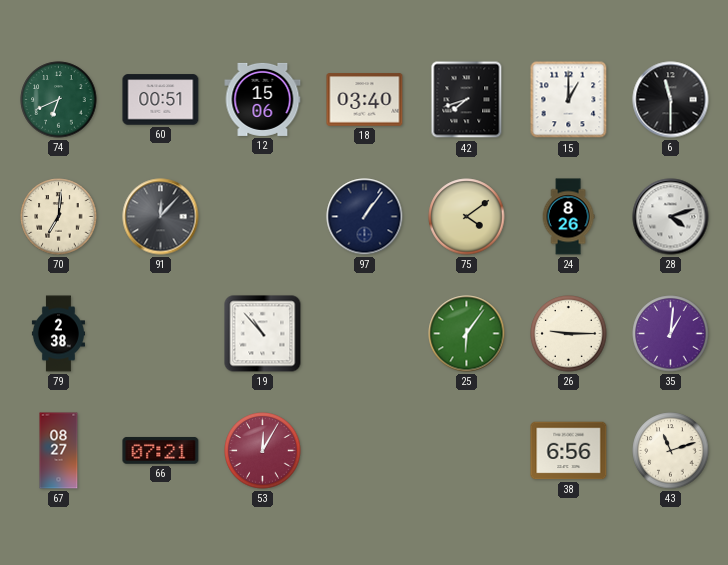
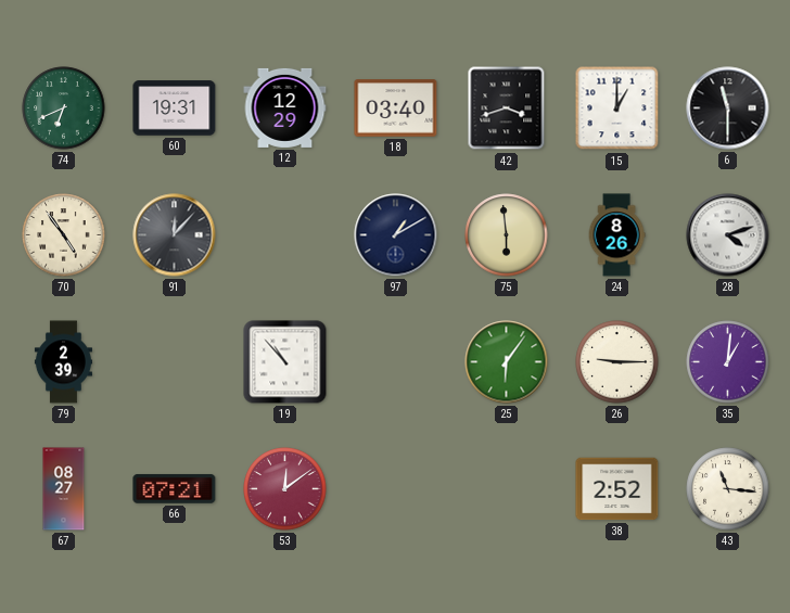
60: 00:51 -> 19:31
12: 15:06 -> 12:29
42: 7:42 -> 3:42
70: 7:01 -> 4:54
97: 1:06 -> 1:10
75: 4:09 -> 5:59
79: 2:38 -> 2:39
53: 12:05 -> 12:09
38: 6:56 -> 2:52
43: 11:12 -> 11:16
